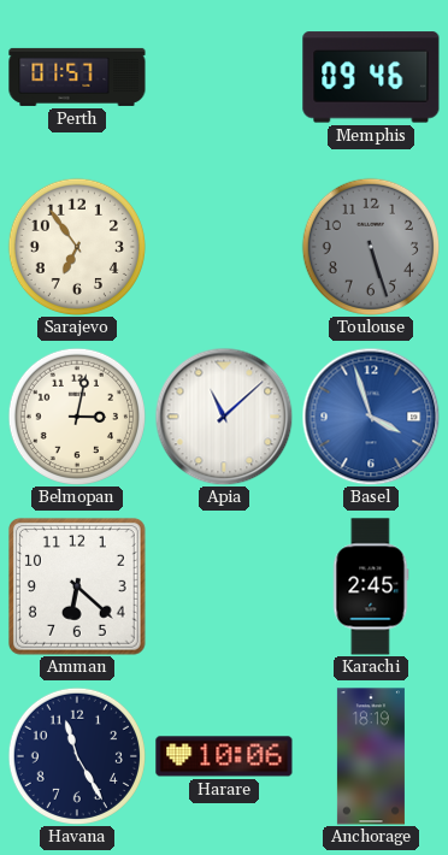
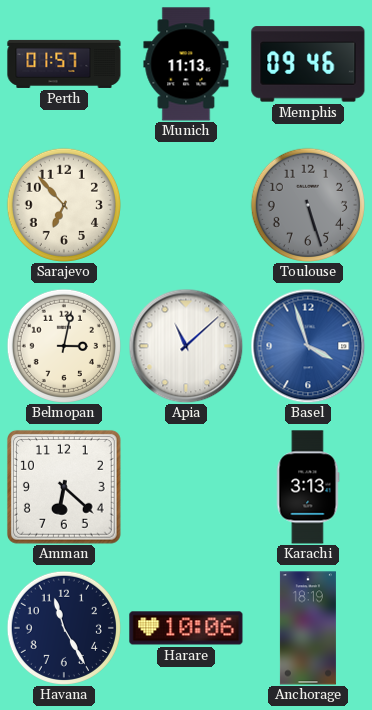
Munich: none -> 11:13
Sarajevo: 6:54 -> 6:53
Karachi: 2:45 -> 3:13
